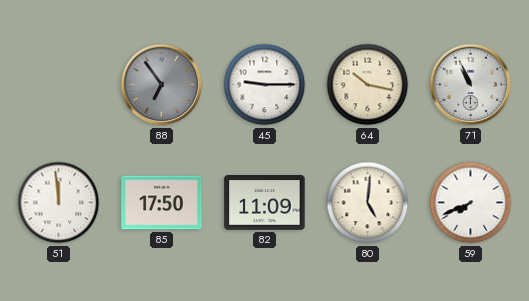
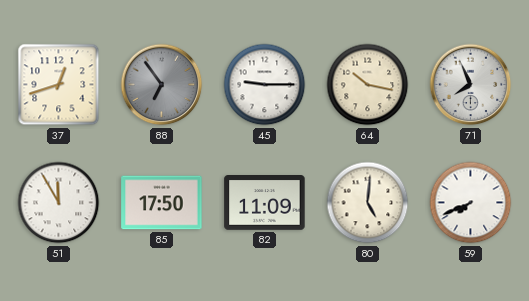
37: none -> 12:42
71: 10:56 -> 7:56
51: 11:59 -> 11:55
